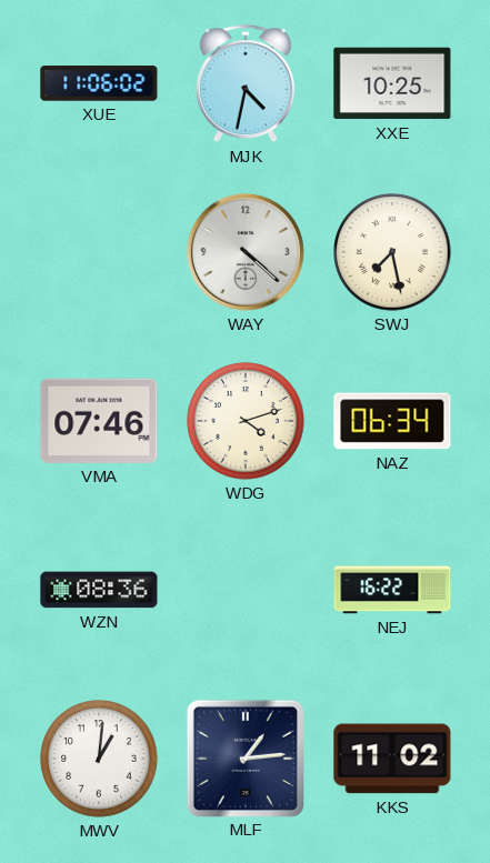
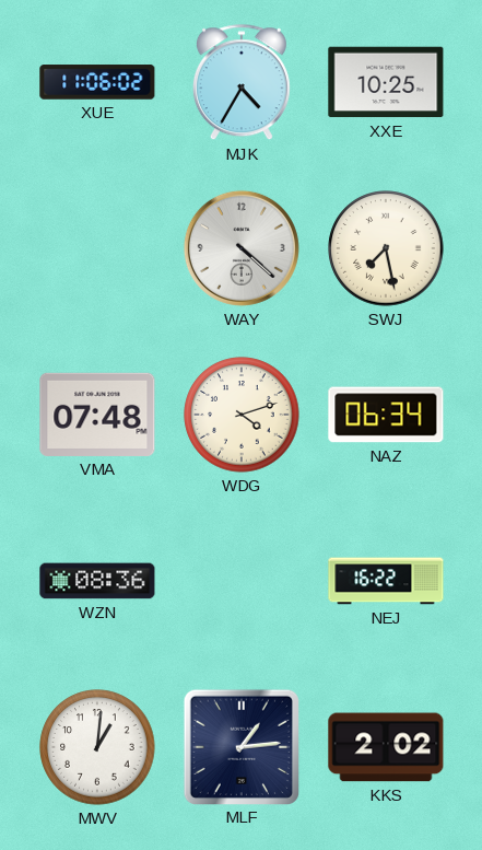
MJK: 4:32 -> 4:35
VMA: 07:46 -> 07:48
KKS: 11:02 -> 2:02
